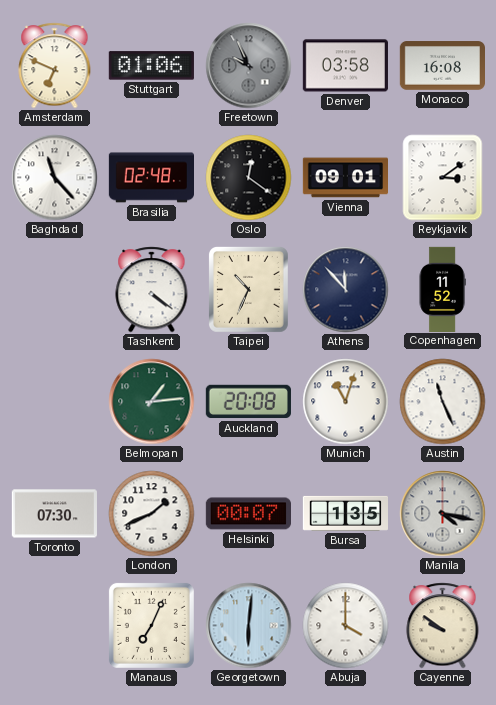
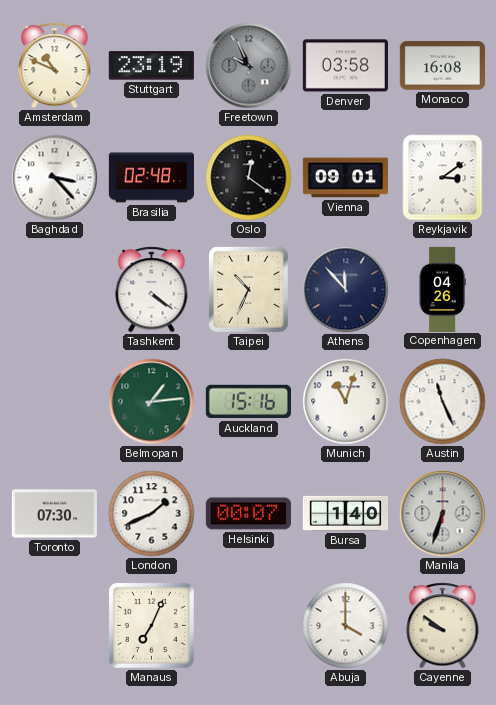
Amsterdam: 6:49 -> 10:49
Stuttgart: 01:06 -> 23:19
Baghdad: 11:23 -> 3:23
Copenhagen: 11:52 -> 04:26
Auckland: 20:08 -> 15:16
Bursa: 1:35 -> 1:40
Manila: 4:17 -> 6:33
Georgetown: 6:01 -> none
